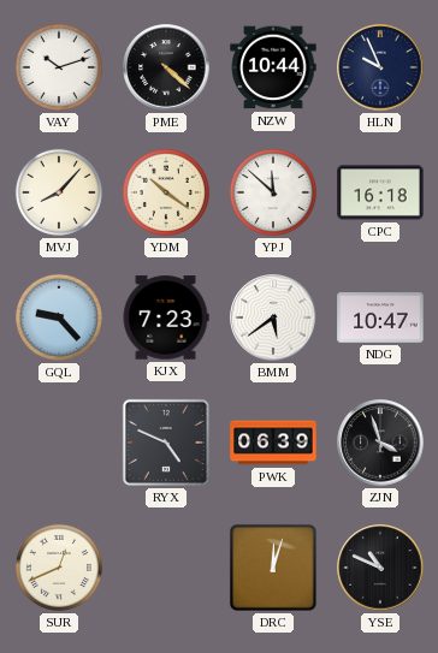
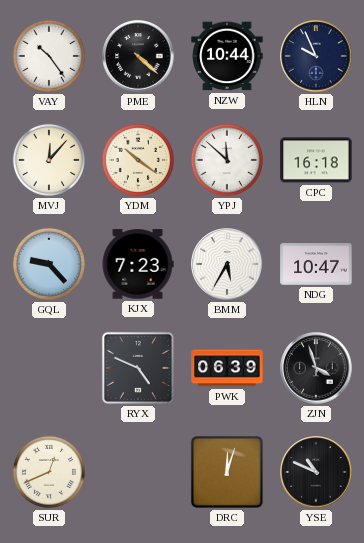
VAY: 10:12 -> 10:24
MVJ: 8:07 -> 12:07
BMM: 5:39 -> 5:35
